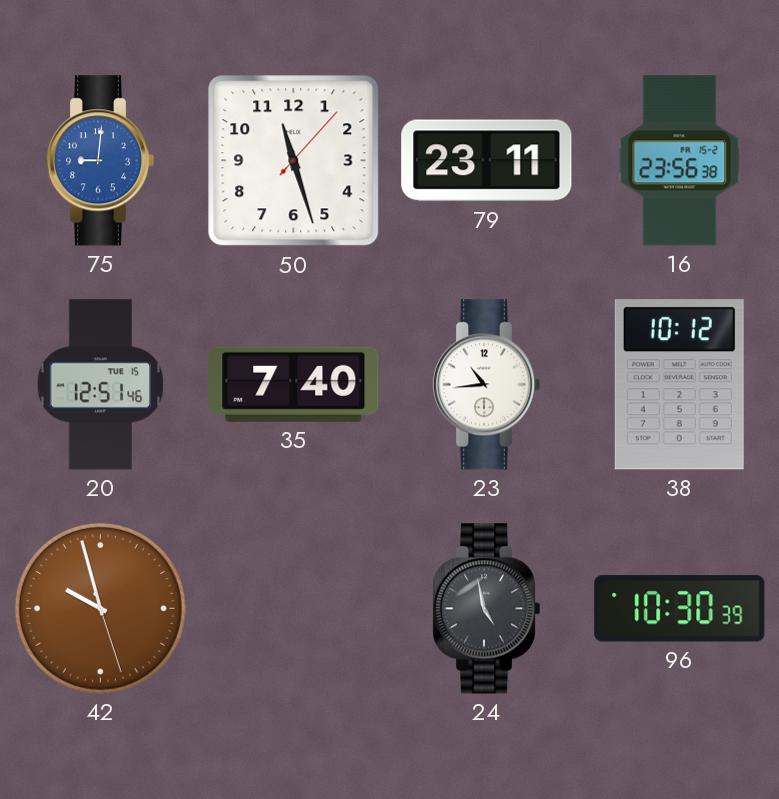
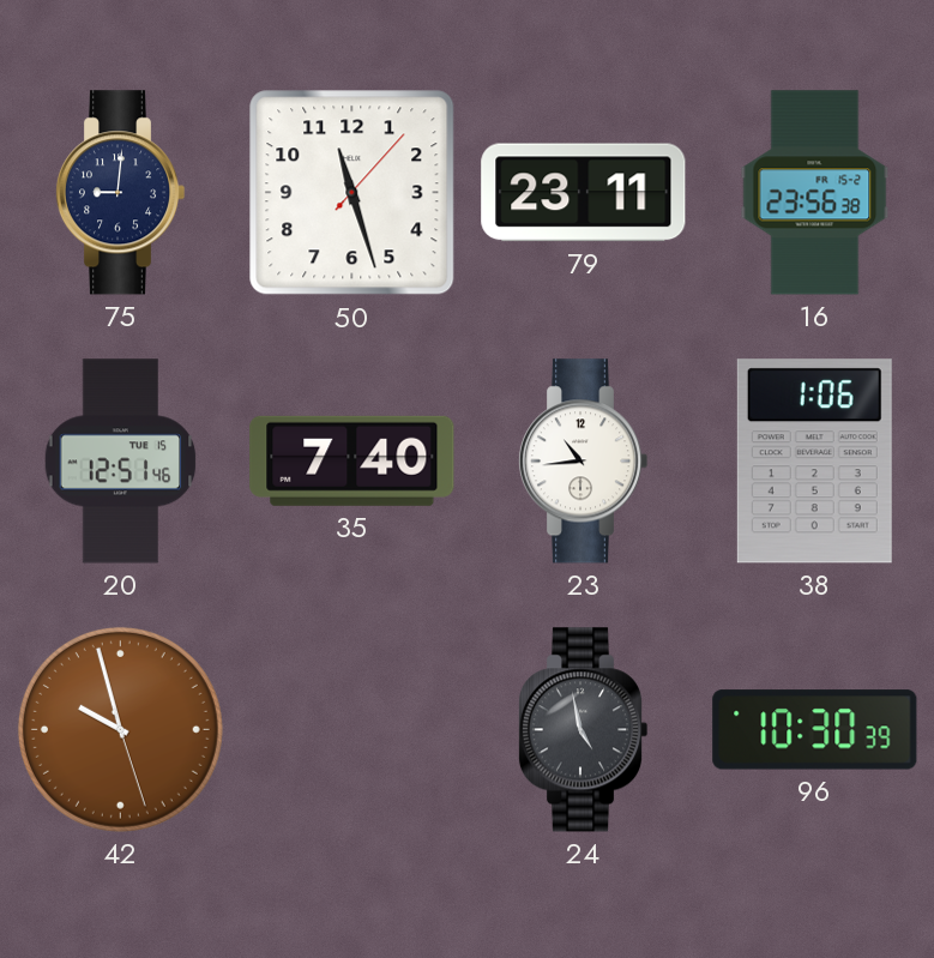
75 dial: blue -> navy
38: 10:12 -> 1:06
